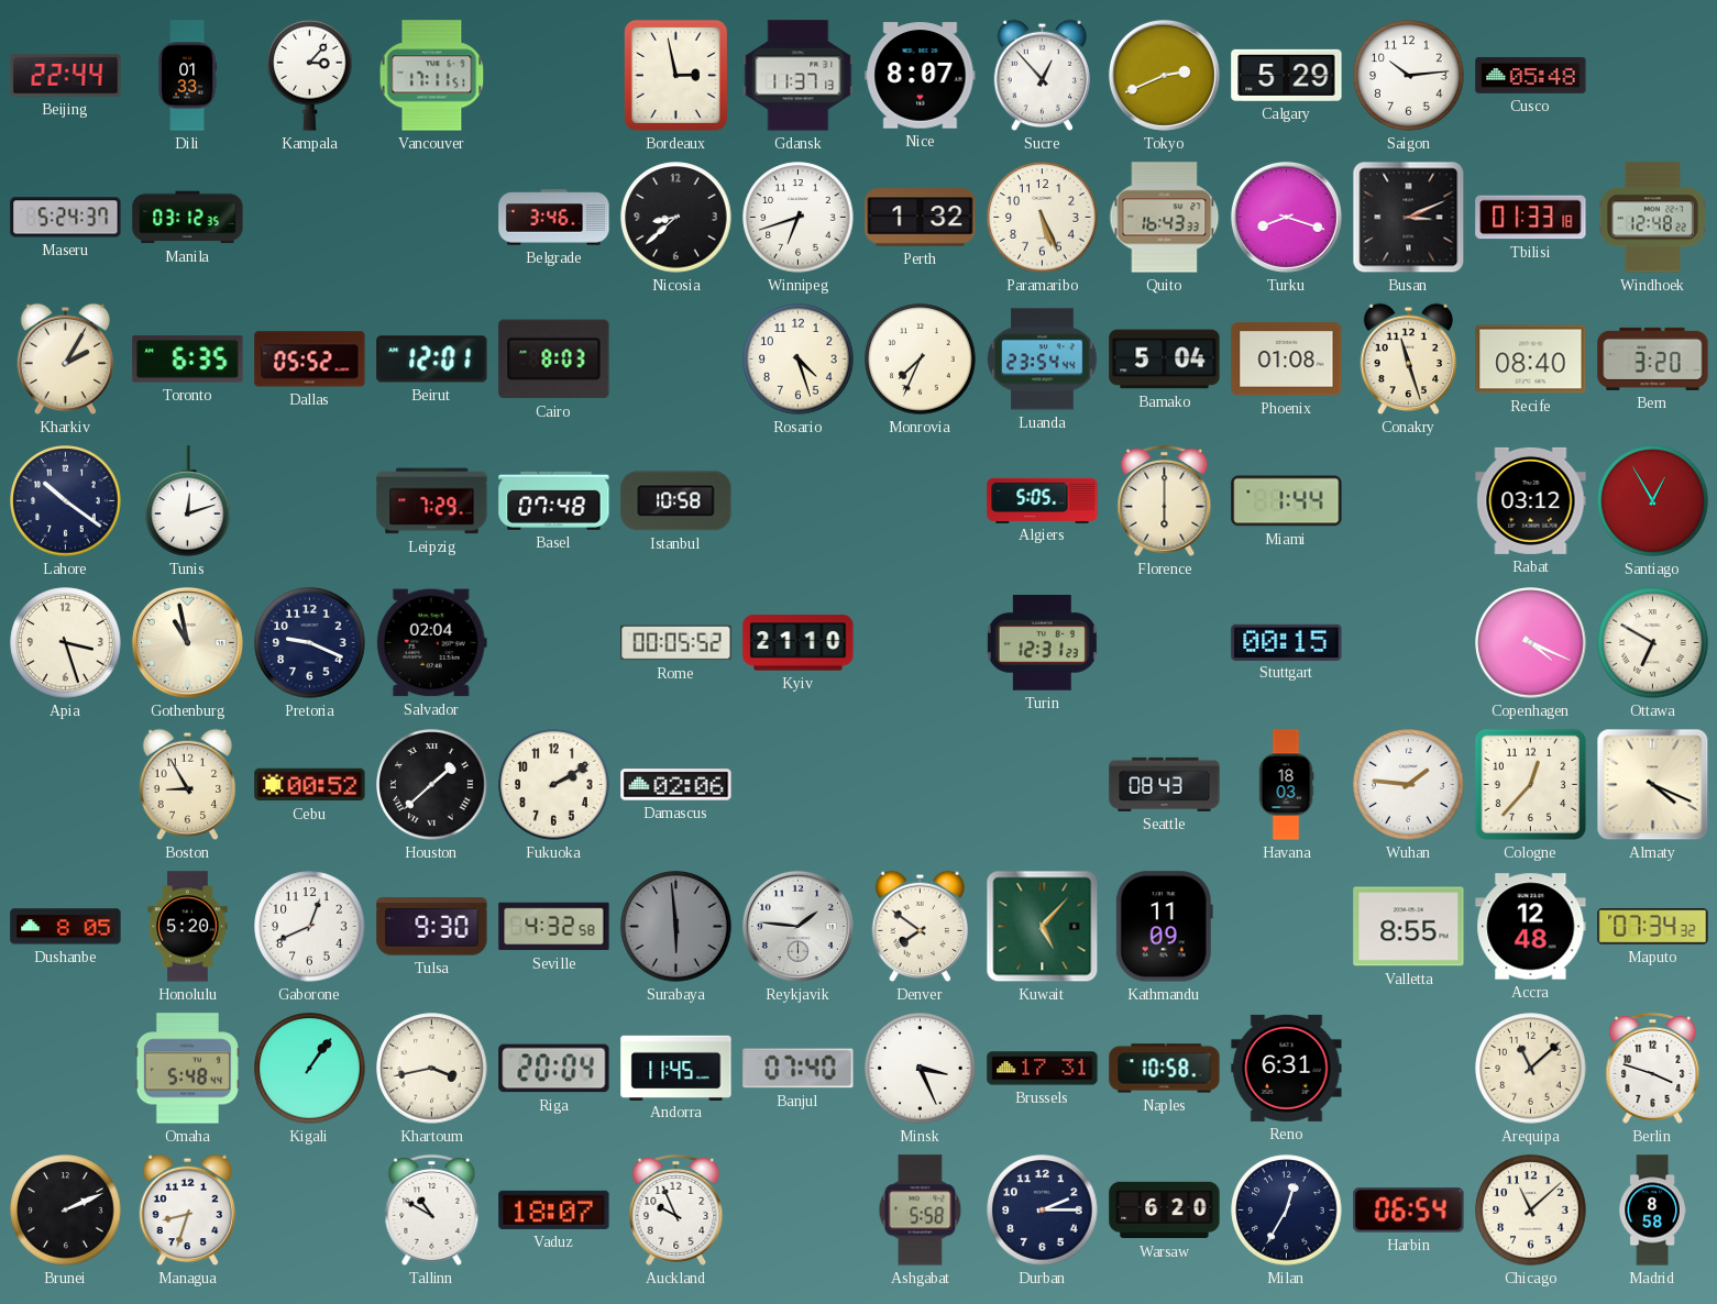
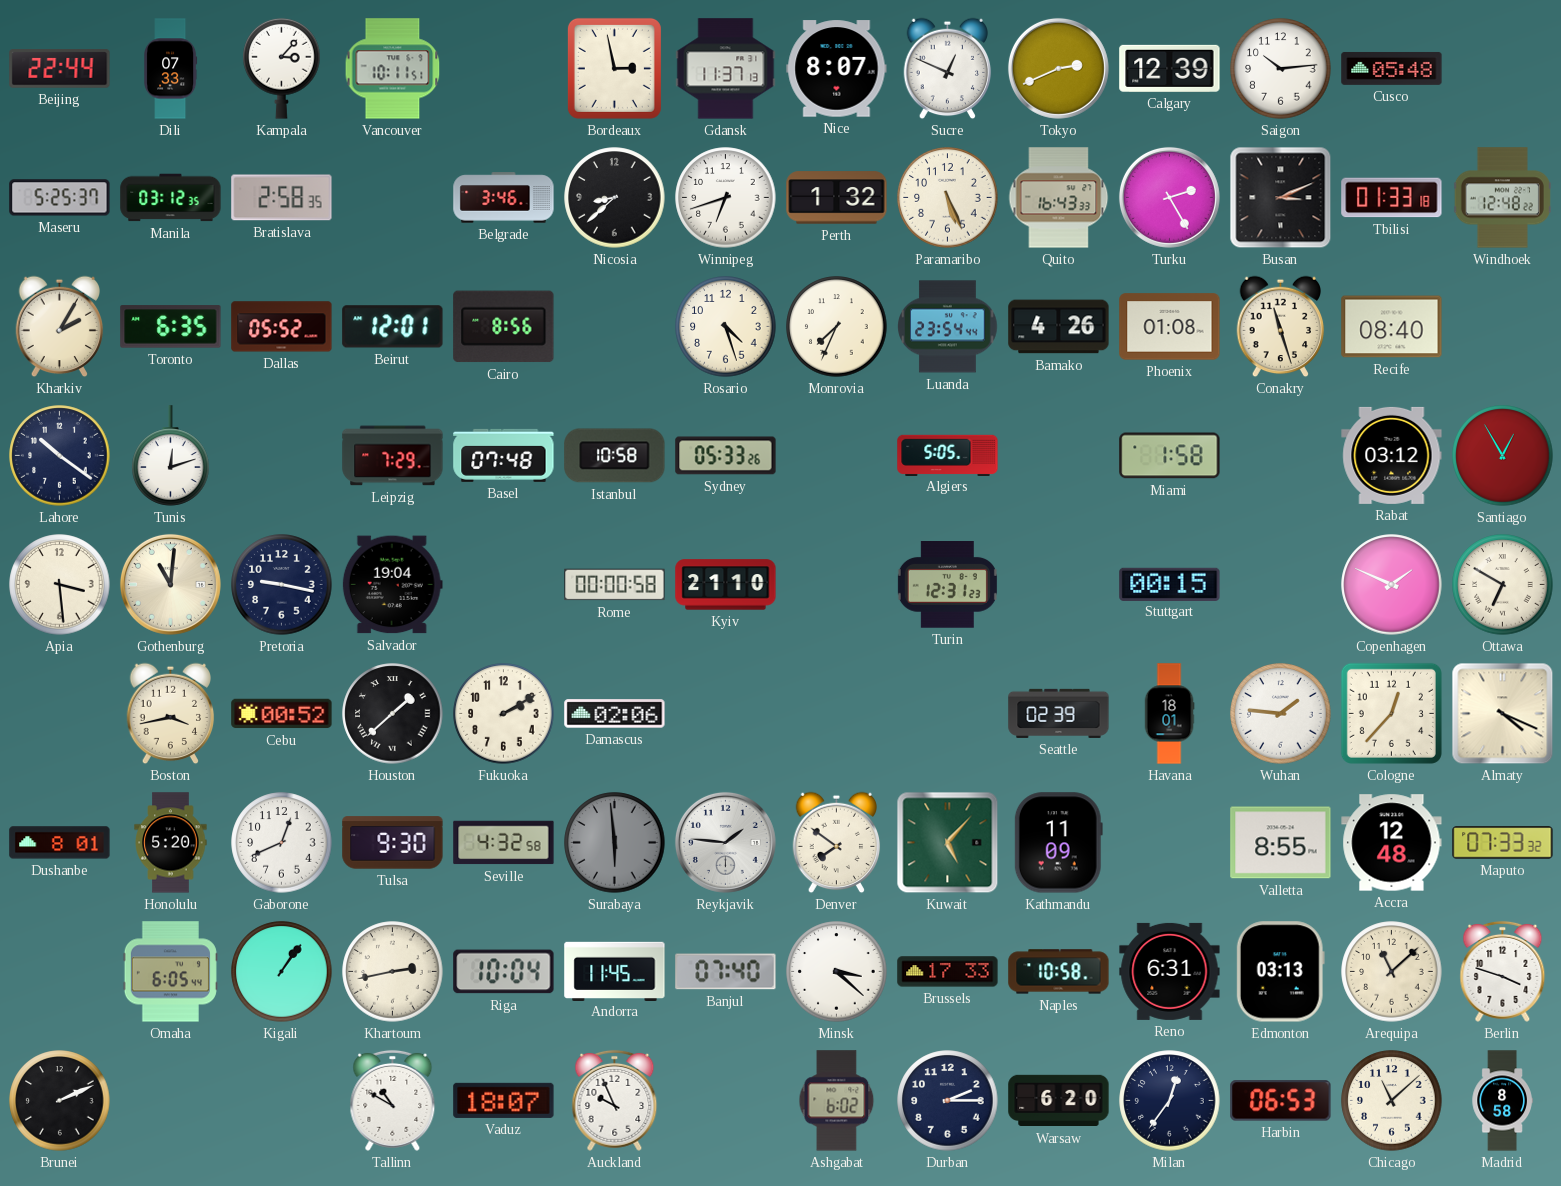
Dili: 01:33 -> 07:33
Vancouver: 17:11 -> 10:11
Sucre: 12:53 -> 12:49
Calgary: 5:29 -> 12:39
Maseru: 5:24 -> 5:25
Bratislava: none -> 2:58
Turku: 8:18 -> 2:25
Cairo: 8:03 -> 8:56
Bamako: 5:04 -> 4:26
Bern: 3:20 -> none
Sydney: none -> 05:33
Florence: 6:00 -> none
Miami: 1:44 -> 1:58
Apia: 3:27 -> 3:29
Gothenburg: 10:58 -> 11:01
Pretoria: 9:19 -> 9:17
Salvador: 02:04 -> 19:04
Rome: 00:05 -> 00:00
Copenhagen: 4:19 -> 1:49
Boston: 8:55 -> 3:43
Seattle: 08:43 -> 02:39
Havana: 18:03 -> 18:01
Dushanbe: 8:05 -> 8:01
Maputo: 07:34 -> 07:33
Omaha: 5:48 -> 6:05
Khartoum: 3:43 -> 2:43
Riga: 20:04 -> 10:04
Minsk: 3:26 -> 3:22
Brussels: 17:31 -> 17:33
Edmonton: none -> 03:13
Managua: 8:33 -> none
Ashgabat: 5:58 -> 6:02
Milan: 12:35 -> 12:36
Harbin: 06:54 -> 06:53
